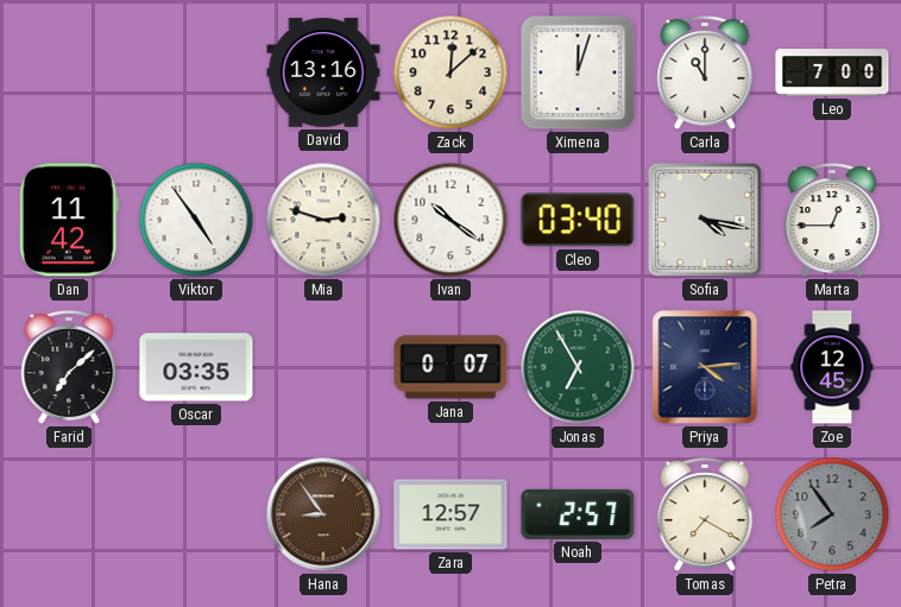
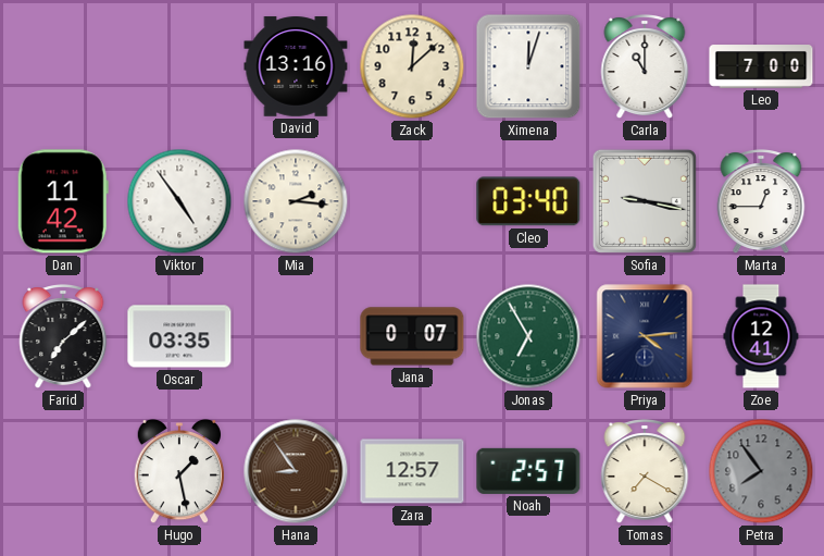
Mia: 2:48 -> 2:16
Ivan: 10:21 -> none
Sofia: 4:17 -> 9:17
Zoe: 12:45 -> 12:41
Hugo: none -> 1:28
